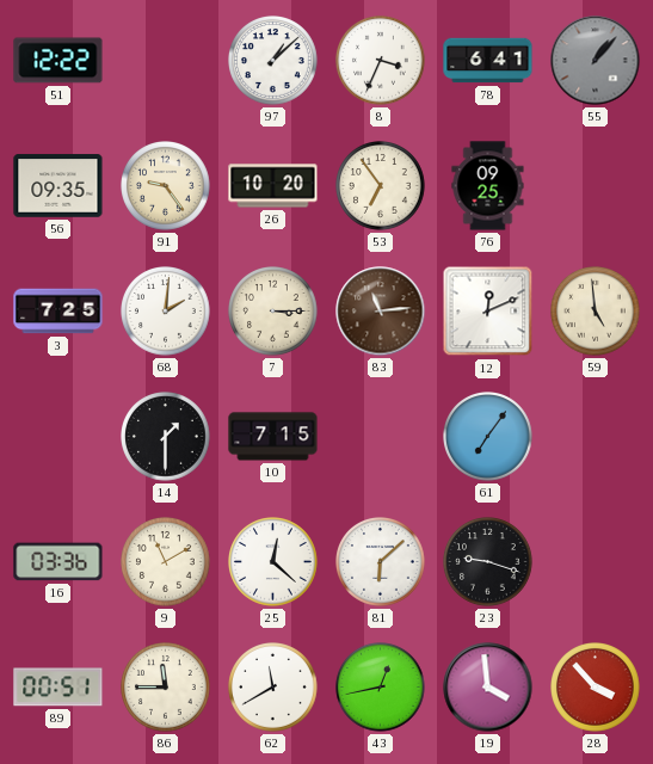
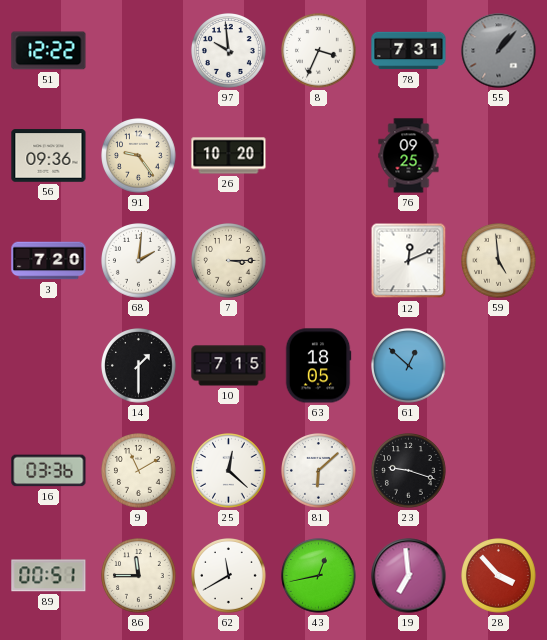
97: 1:08 -> 9:59
78: 6:41 -> 7:31
56: 09:35 -> 09:36
53: 6:54 -> none
3: 7:25 -> 7:20
83: 11:14 -> none
63: none -> 18:05
61: 7:06 -> 12:52
19: 3:59 -> 6:59
